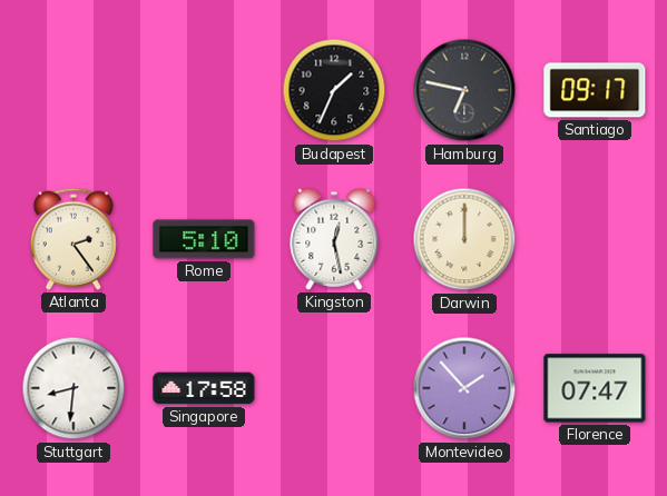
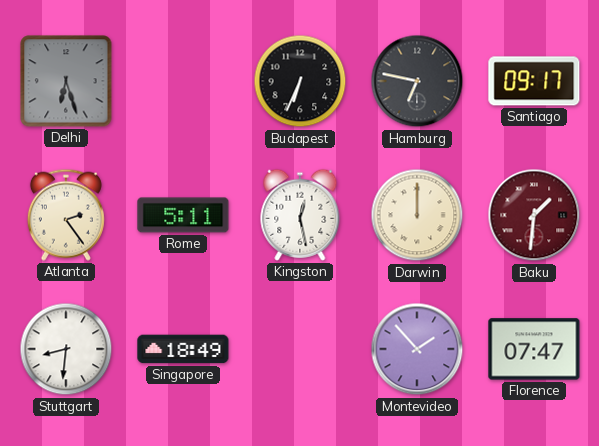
Delhi: none -> 6:27
Budapest: 1:34 -> 6:34
Rome: 5:10 -> 5:11
Baku: none -> 1:31
Singapore: 17:58 -> 18:49
